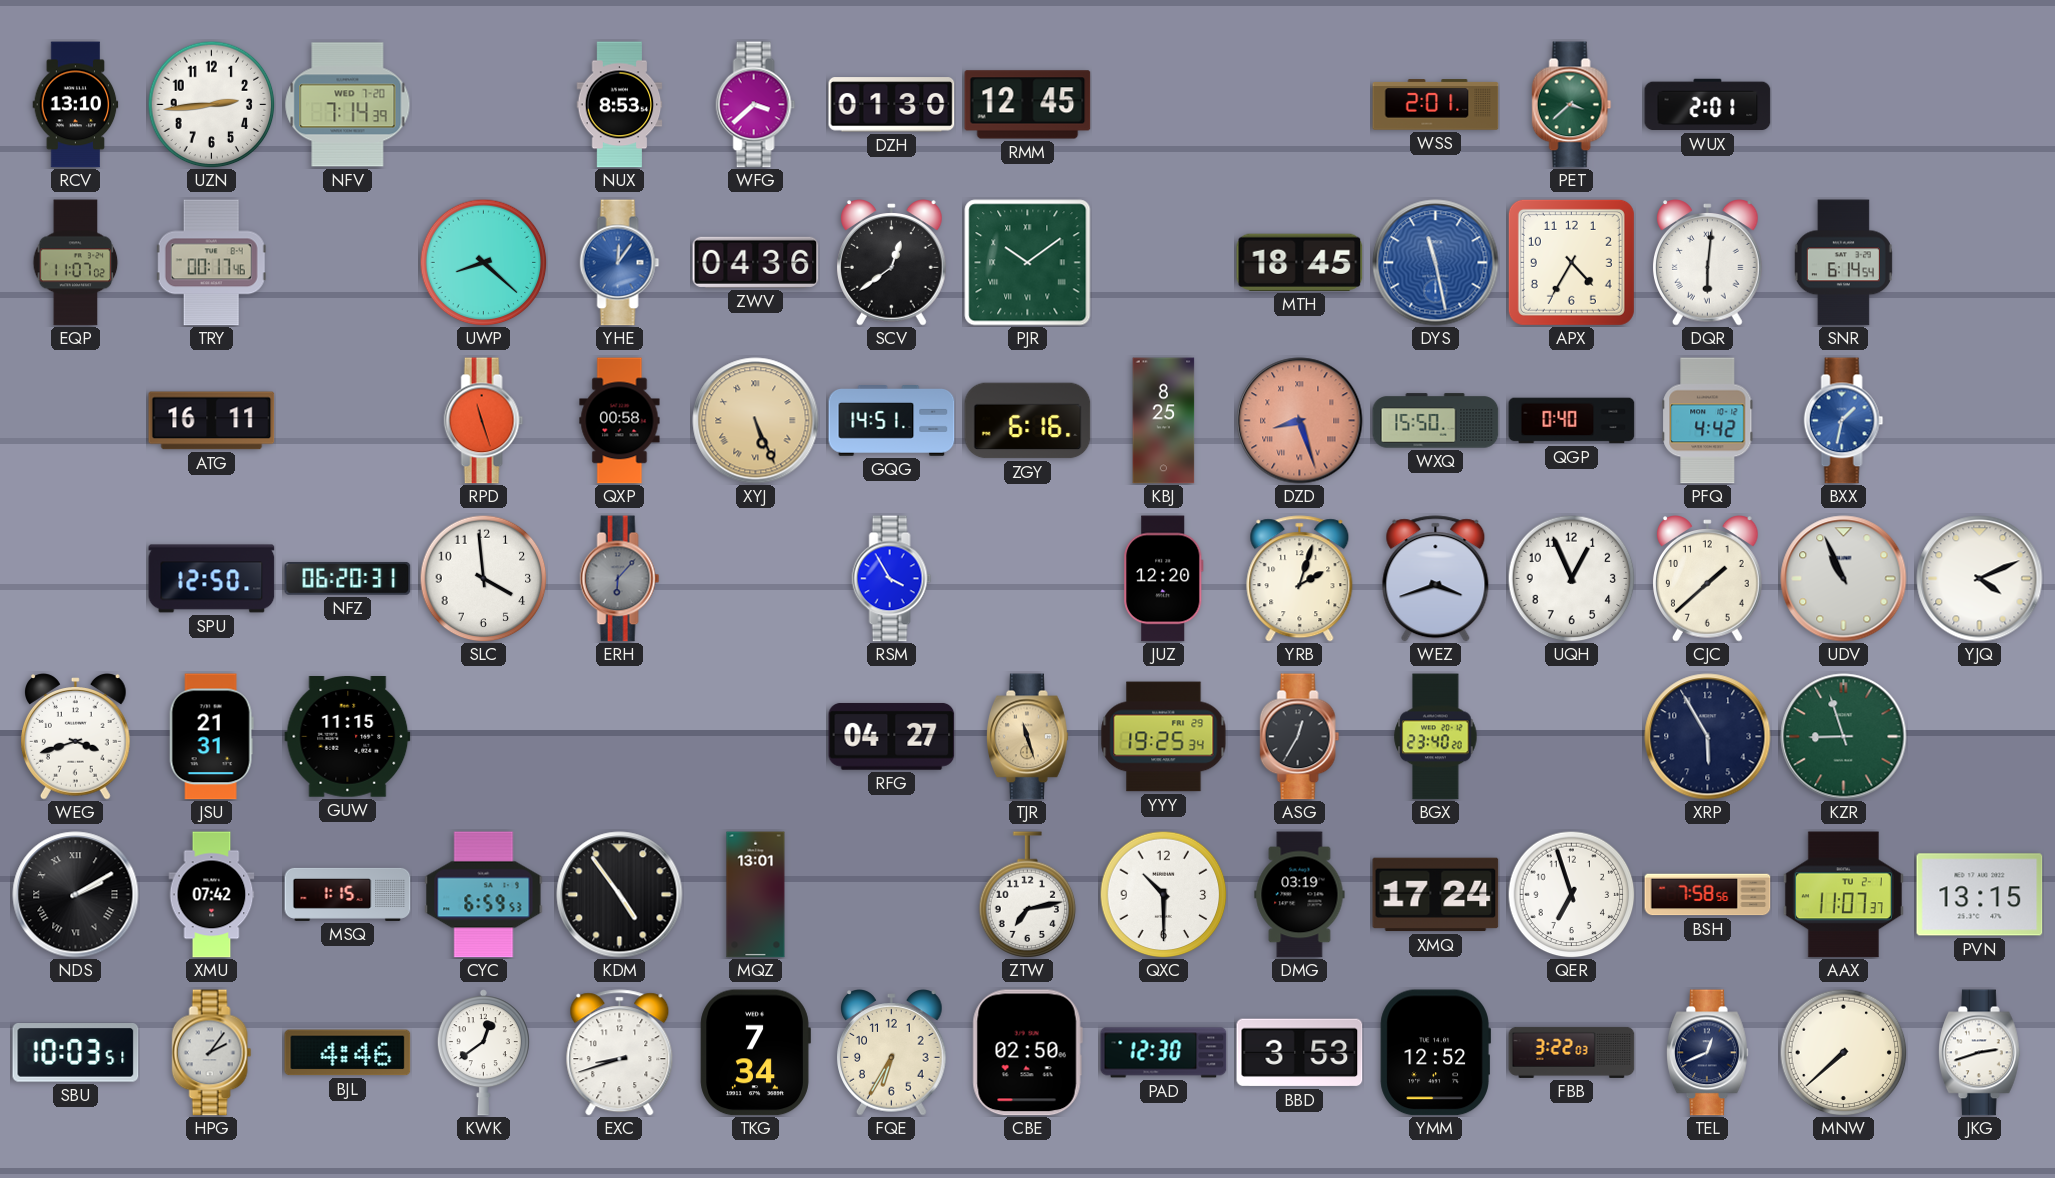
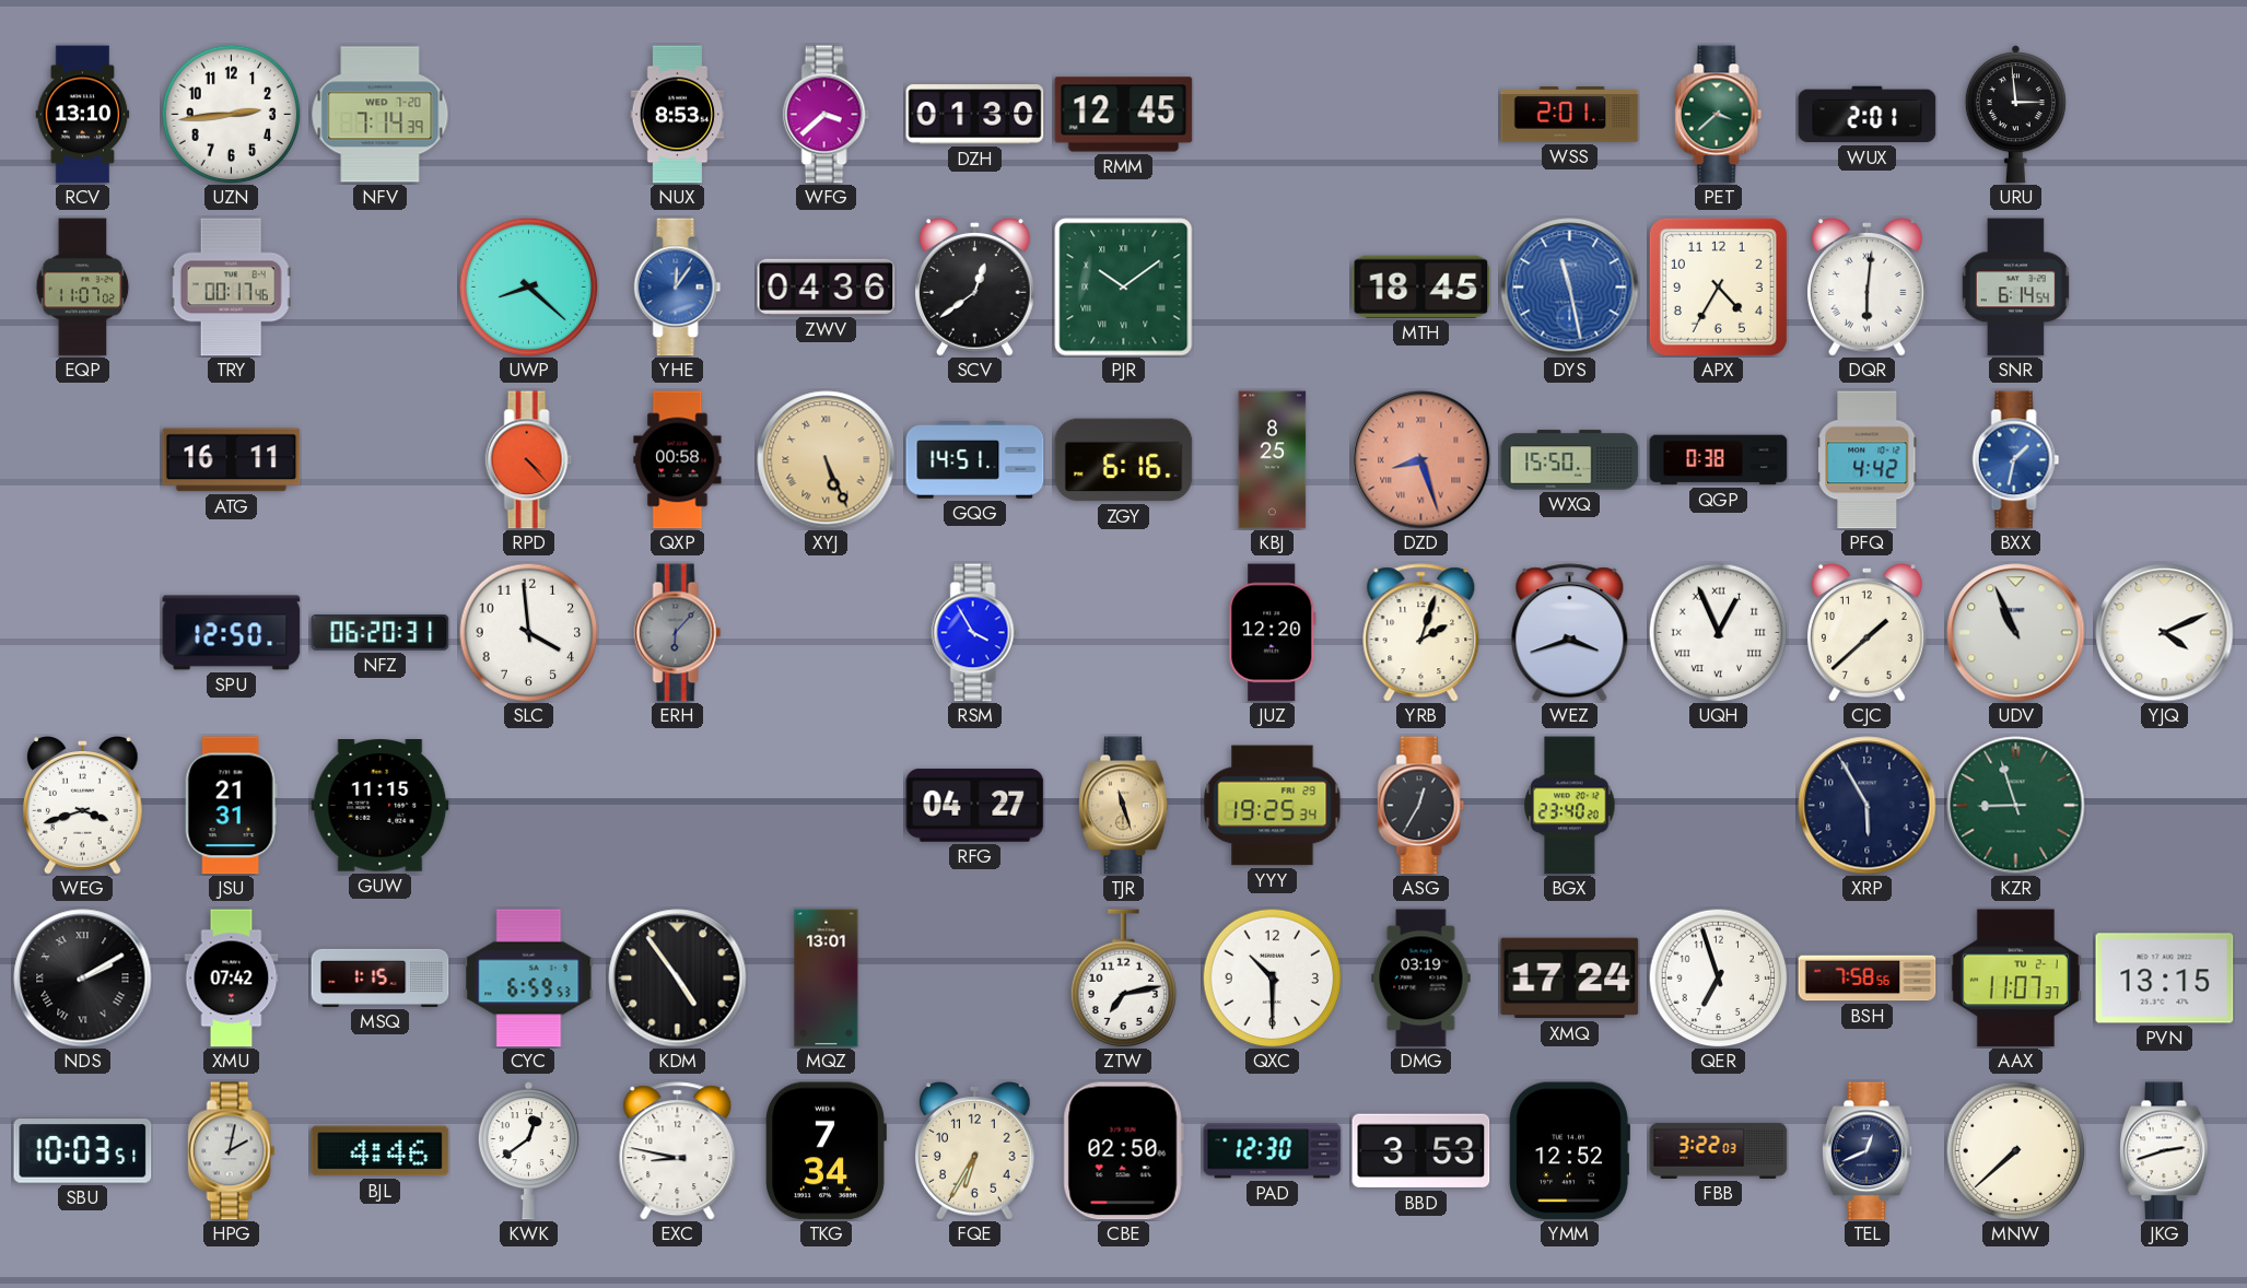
URU: none -> 2:59
RPD: 11:27 -> 4:23
QGP: 0:40 -> 0:38
UQH numerals: Arabic -> Roman
HPG: 2:06 -> 2:02
EXC: 8:42 -> 8:47
